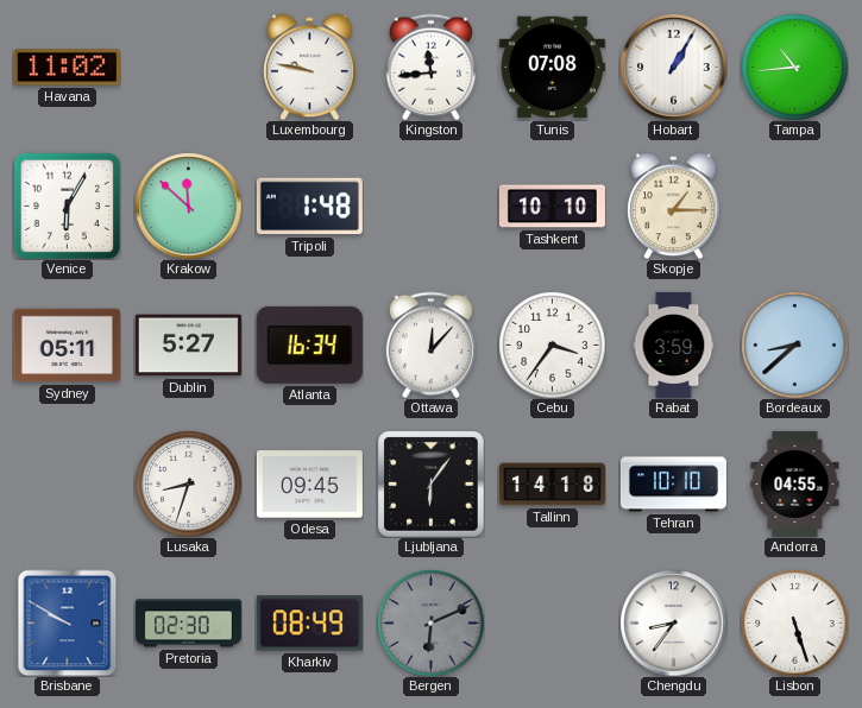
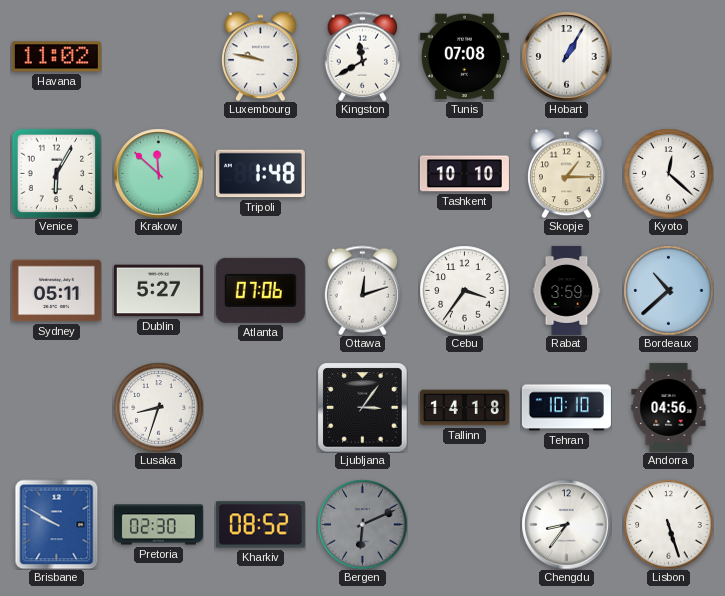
Kingston: 11:44 -> 11:40
Tampa: 10:44 -> none
Kyoto: none -> 12:22
Atlanta: 16:34 -> 07:06
Ottawa: 12:07 -> 12:12
Bordeaux: 8:38 -> 10:38
Odesa: 09:45 -> none
Ljubljana: 6:06 -> 3:06
Andorra: 04:55 -> 04:56
Kharkiv: 08:49 -> 08:52
